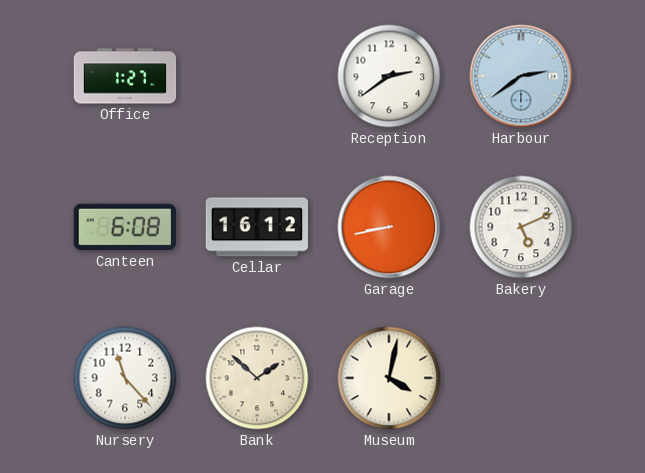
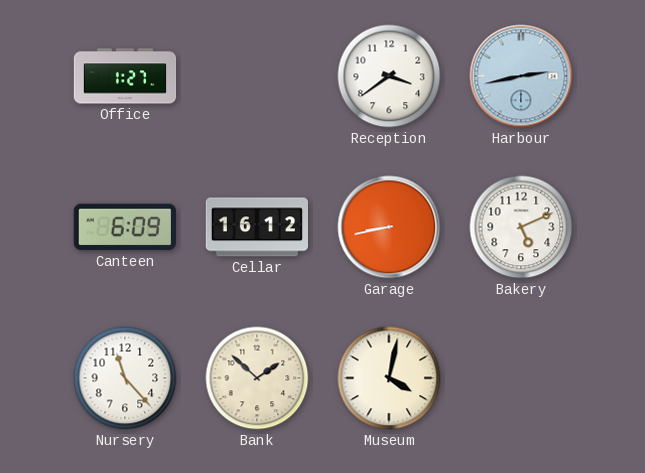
Reception: 2:39 -> 3:39
Harbour: 2:39 -> 2:43
Canteen: 6:08 -> 6:09
